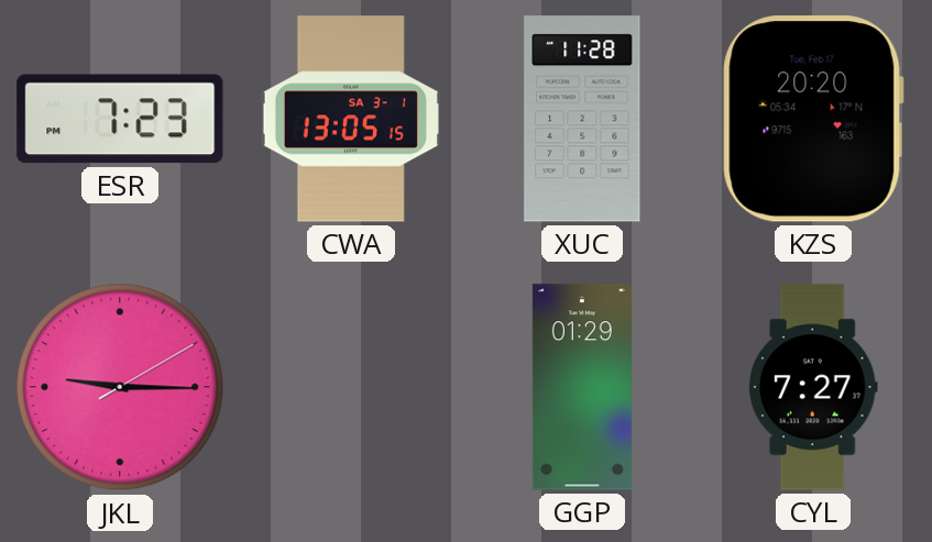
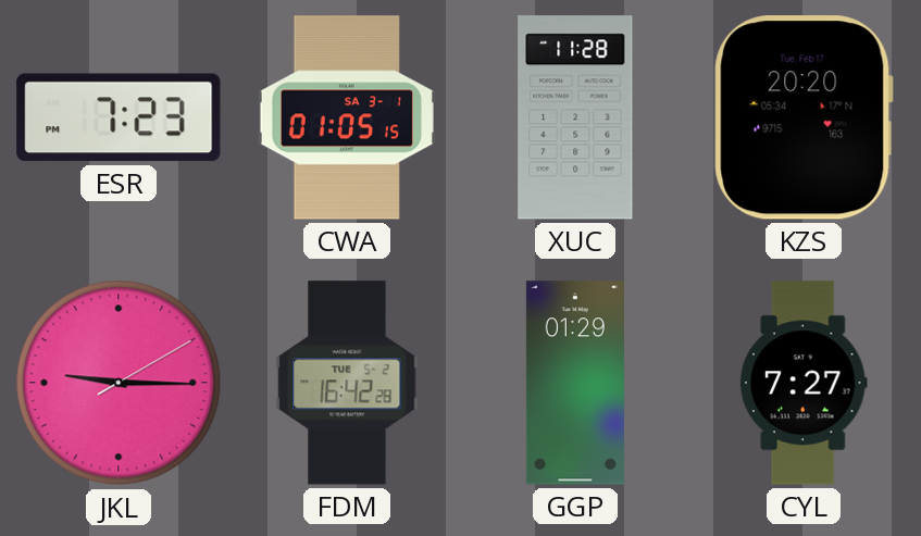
CWA: 13:05 -> 01:05
FDM: none -> 16:42
